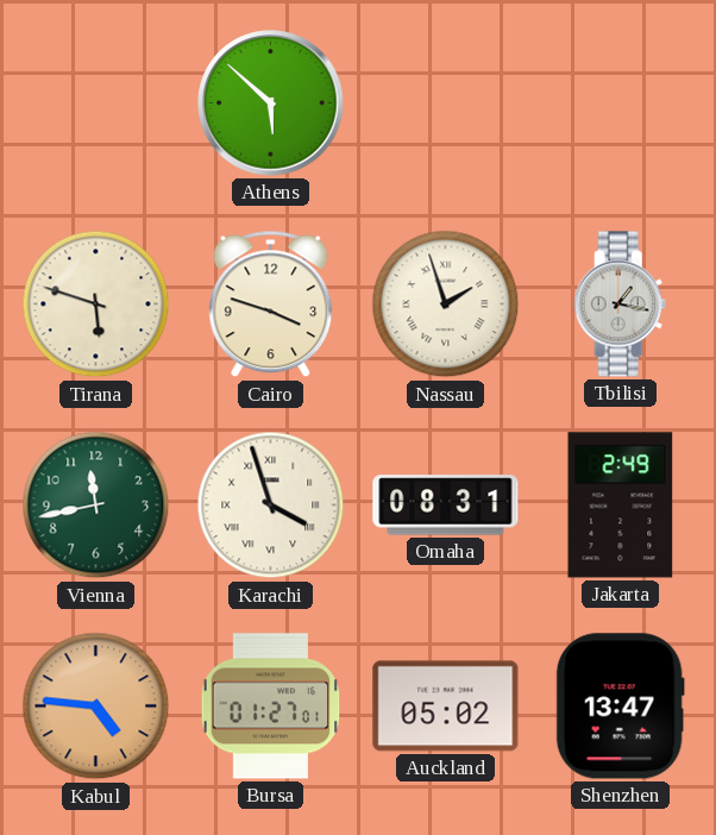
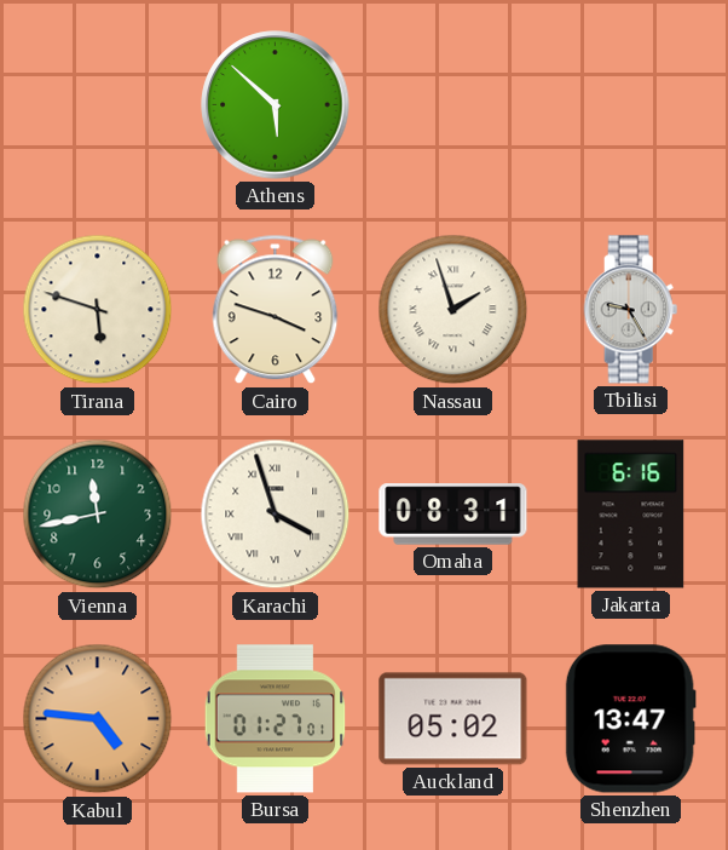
Tbilisi: 1:17 -> 9:25
Jakarta: 2:49 -> 6:16
